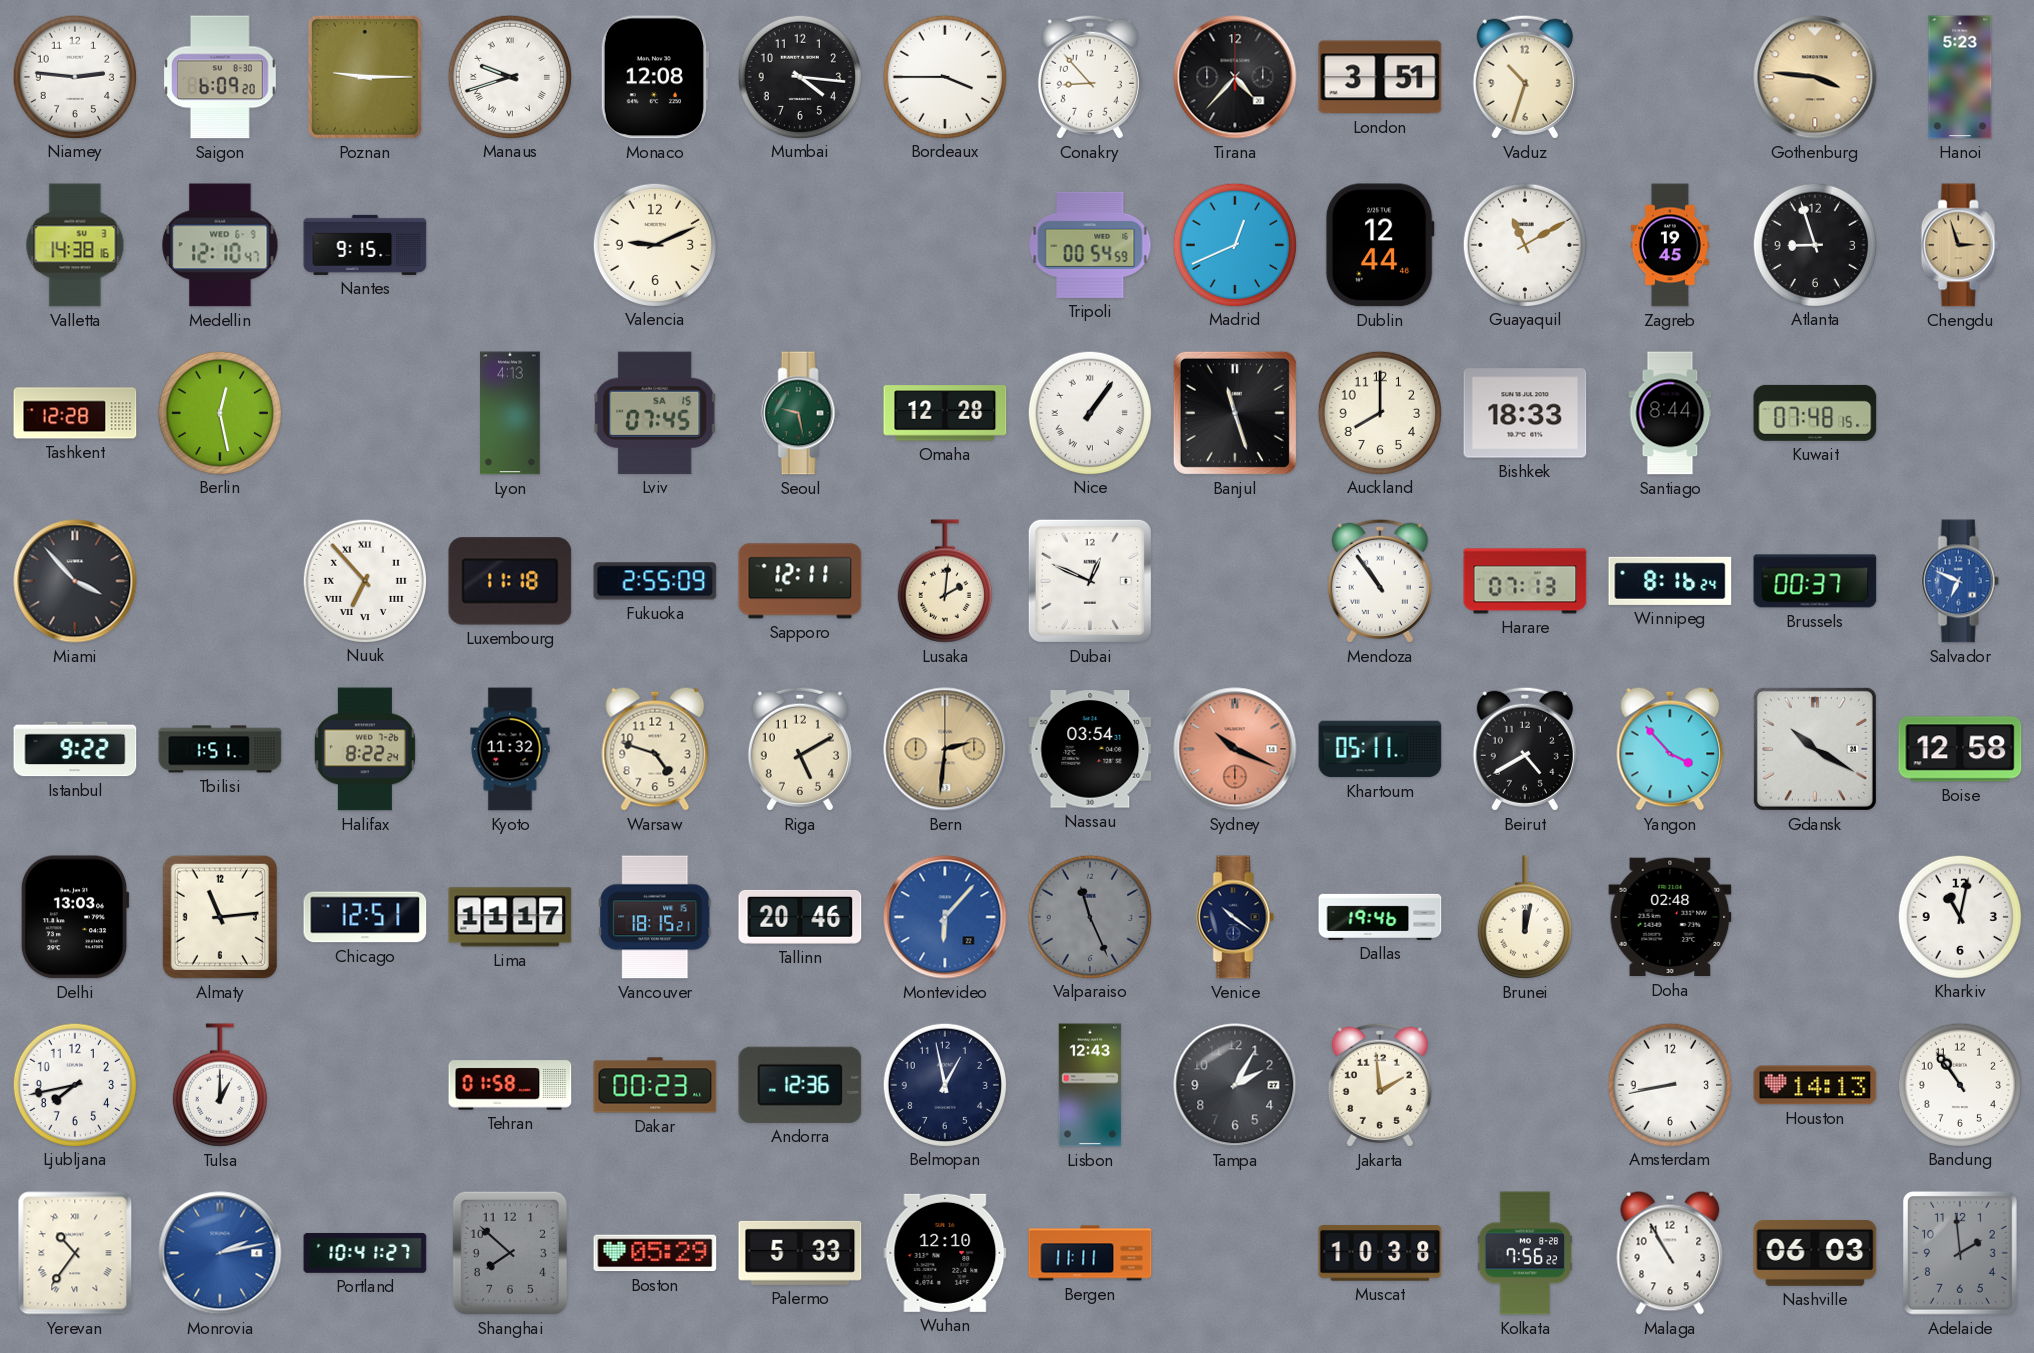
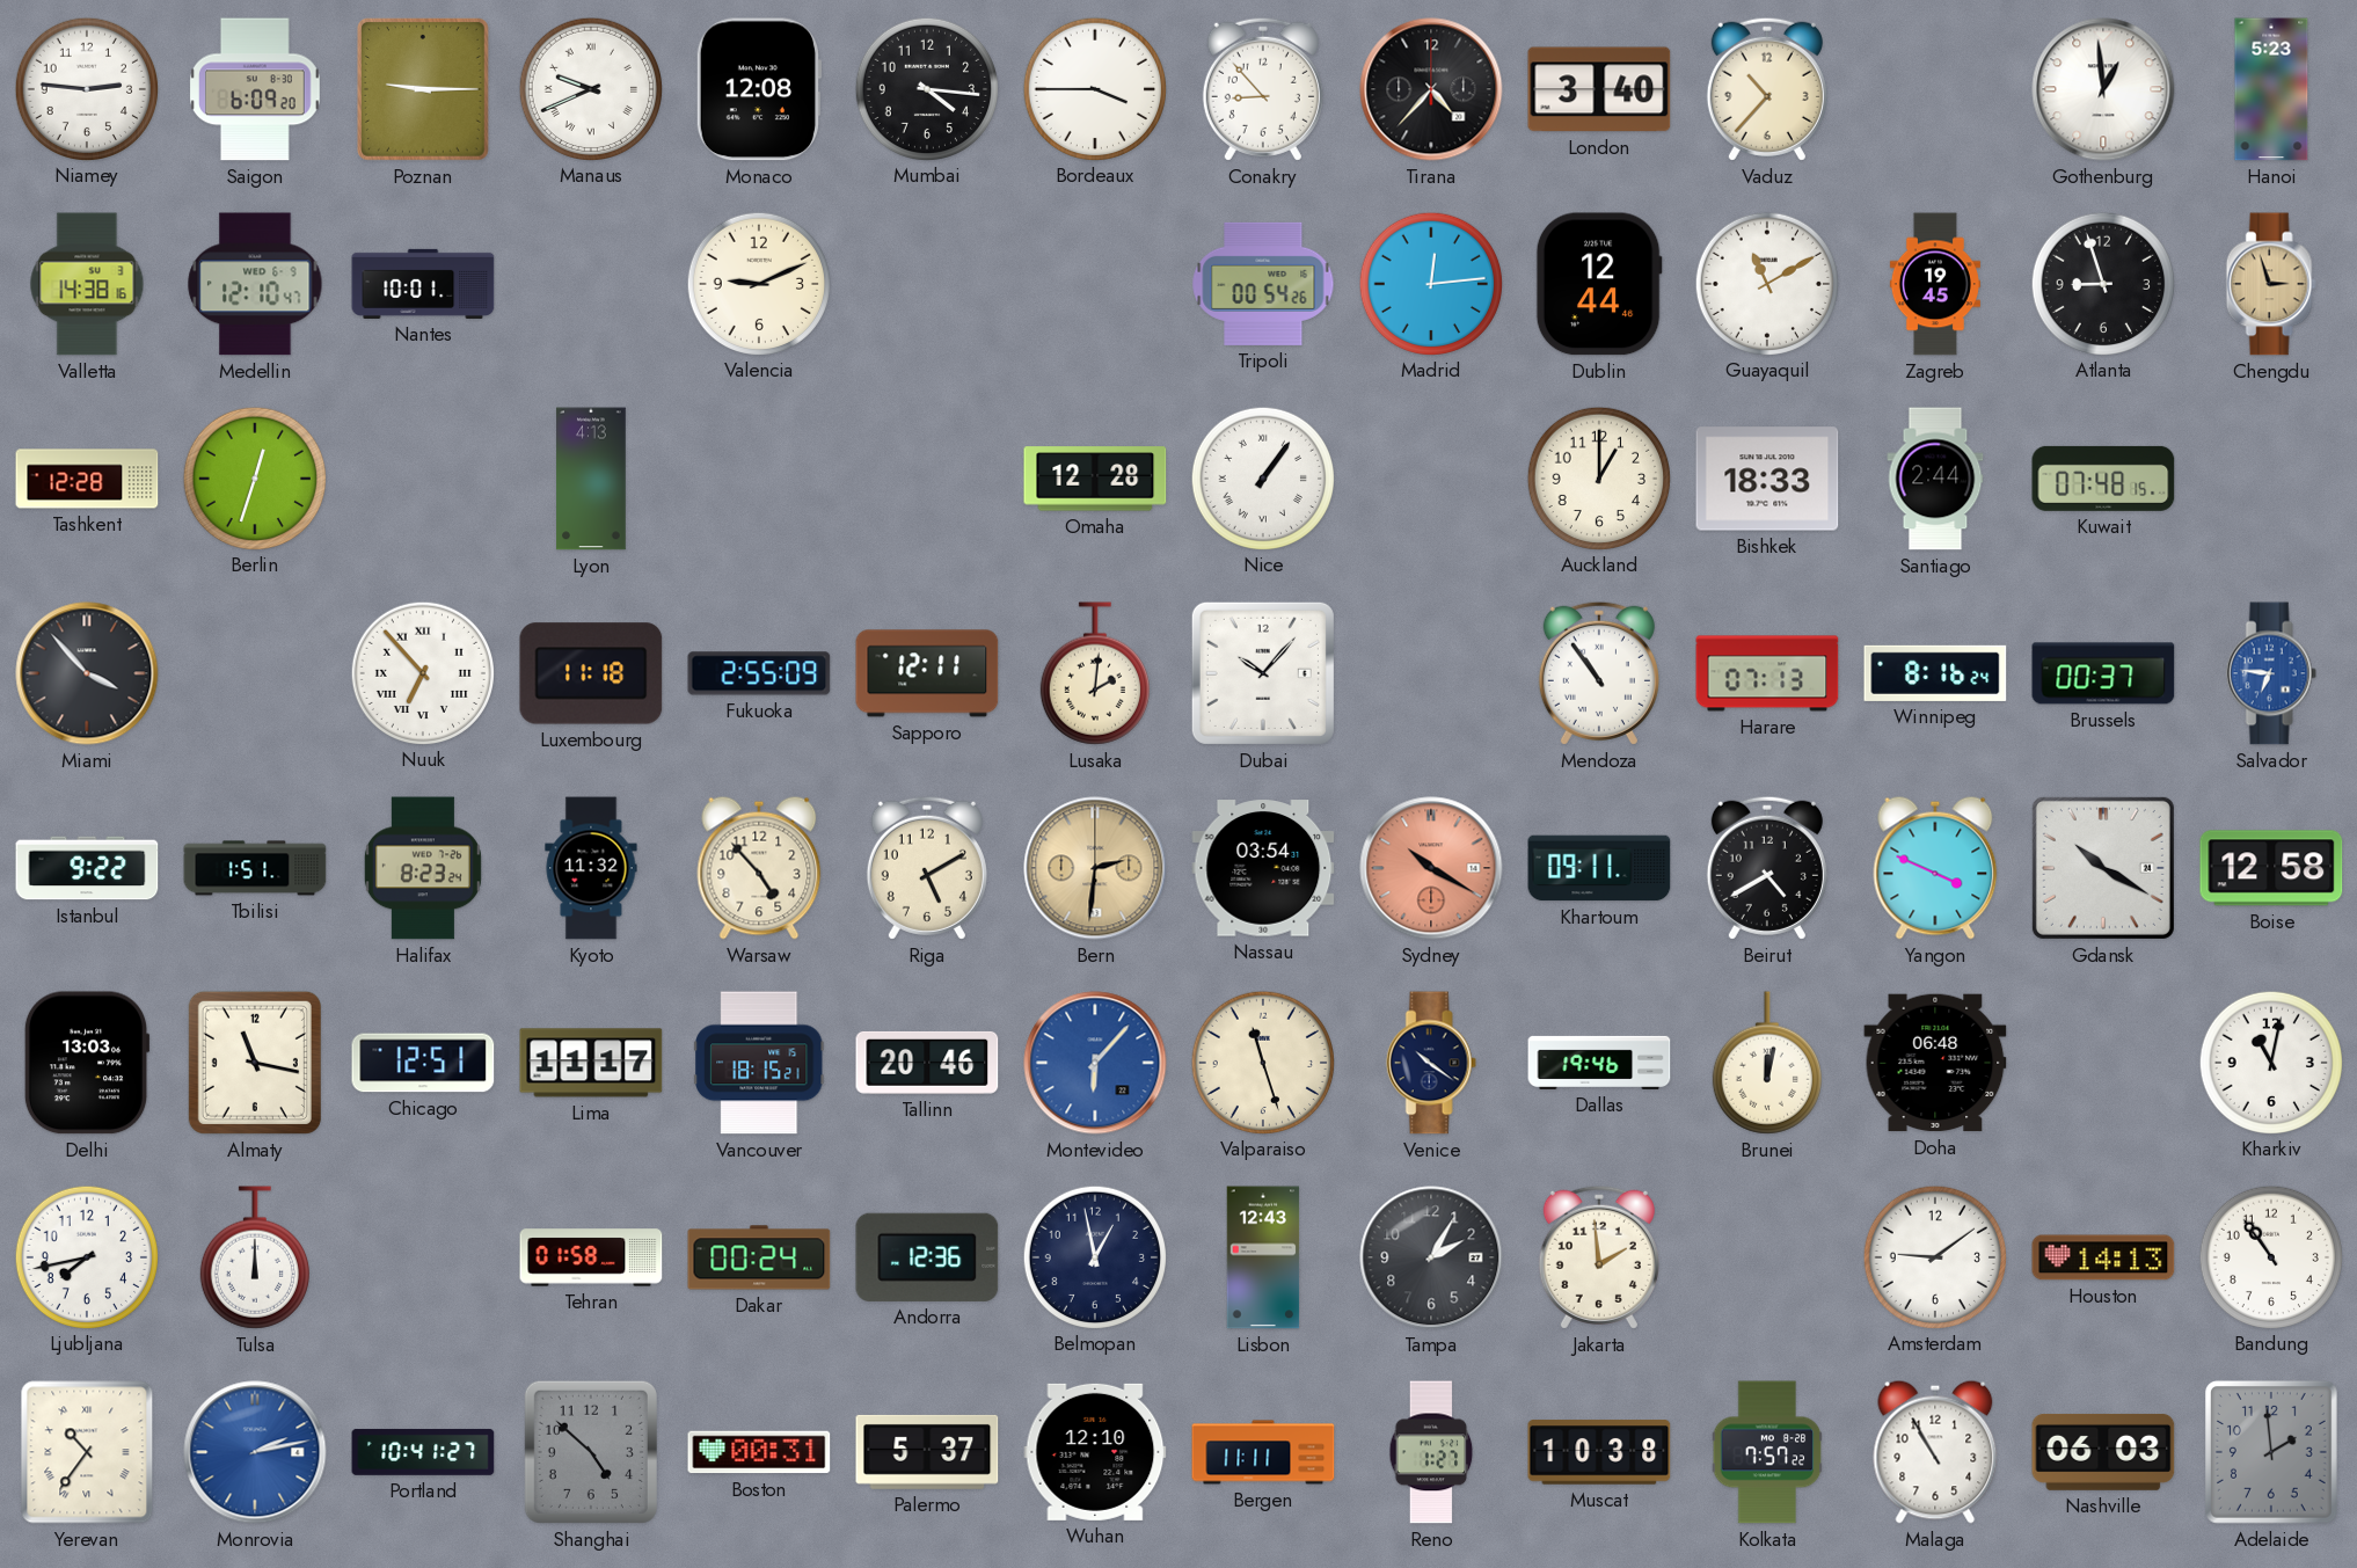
Manaus: 9:42 -> 9:41
London: 3:51 -> 3:40
Vaduz: 10:33 -> 10:37
Gothenburg: 3:46 -> 12:59
Gothenburg dial: champagne -> white
Nantes: 9:15 -> 10:01
Tripoli: 00:54:59 -> 00:54:26
Madrid: 12:41 -> 12:14
Berlin: 12:28 -> 12:33
Lviv: 07:45 -> none
Seoul: 9:28 -> none
Banjul: 11:27 -> none
Auckland: 8:00 -> 1:00
Santiago: 8:44 -> 2:44
Dubai: 12:49 -> 10:07
Salvador: 6:49 -> 6:46
Halifax: 8:22 -> 8:23
Warsaw: 4:48 -> 4:53
Sydney: 10:19 -> 10:20
Khartoum: 05:11 -> 09:11
Yangon: 3:53 -> 3:49
Almaty: 11:14 -> 11:17
Valparaiso: 11:26 -> 11:27
Valparaiso dial: grey -> cream
Doha: 02:48 -> 06:48
Tulsa: 1:00 -> 12:00
Dakar: 00:23 -> 00:24
Amsterdam: 8:43 -> 9:09
Shanghai: 7:52 -> 4:52
Boston: 05:29 -> 00:31
Palermo: 5:33 -> 5:37
Reno: none -> 1:27
Kolkata: 7:56 -> 7:57
